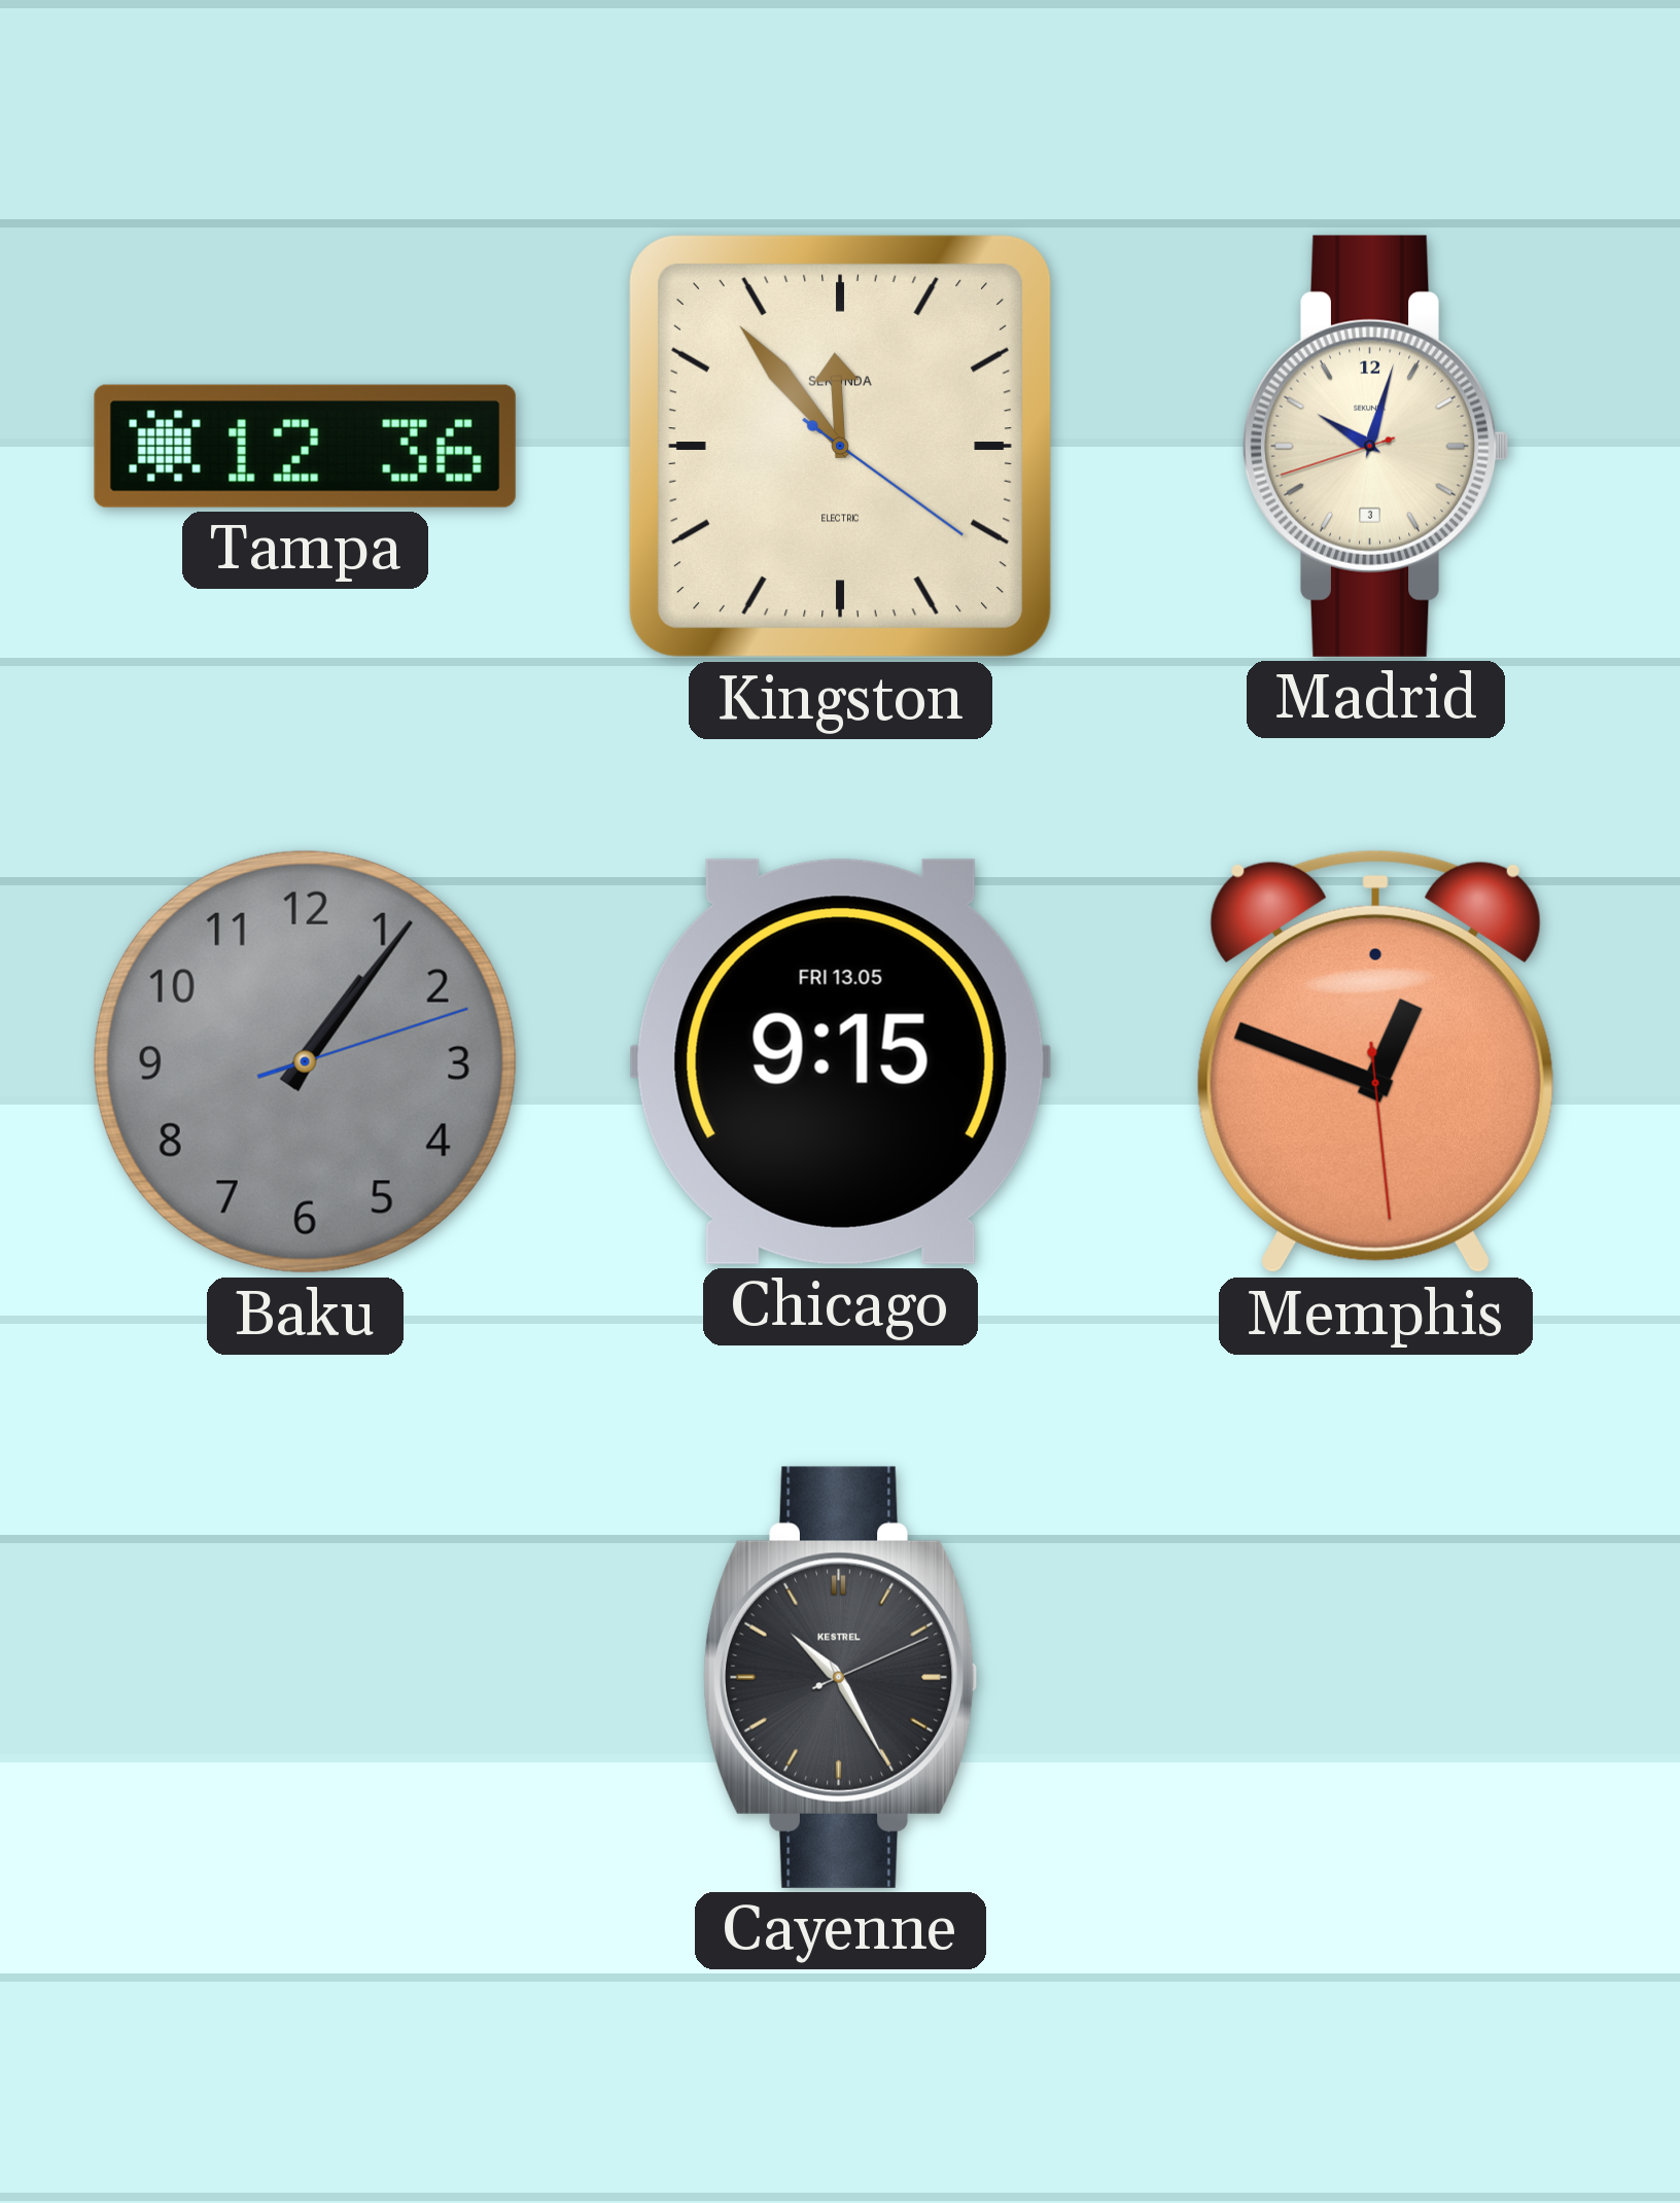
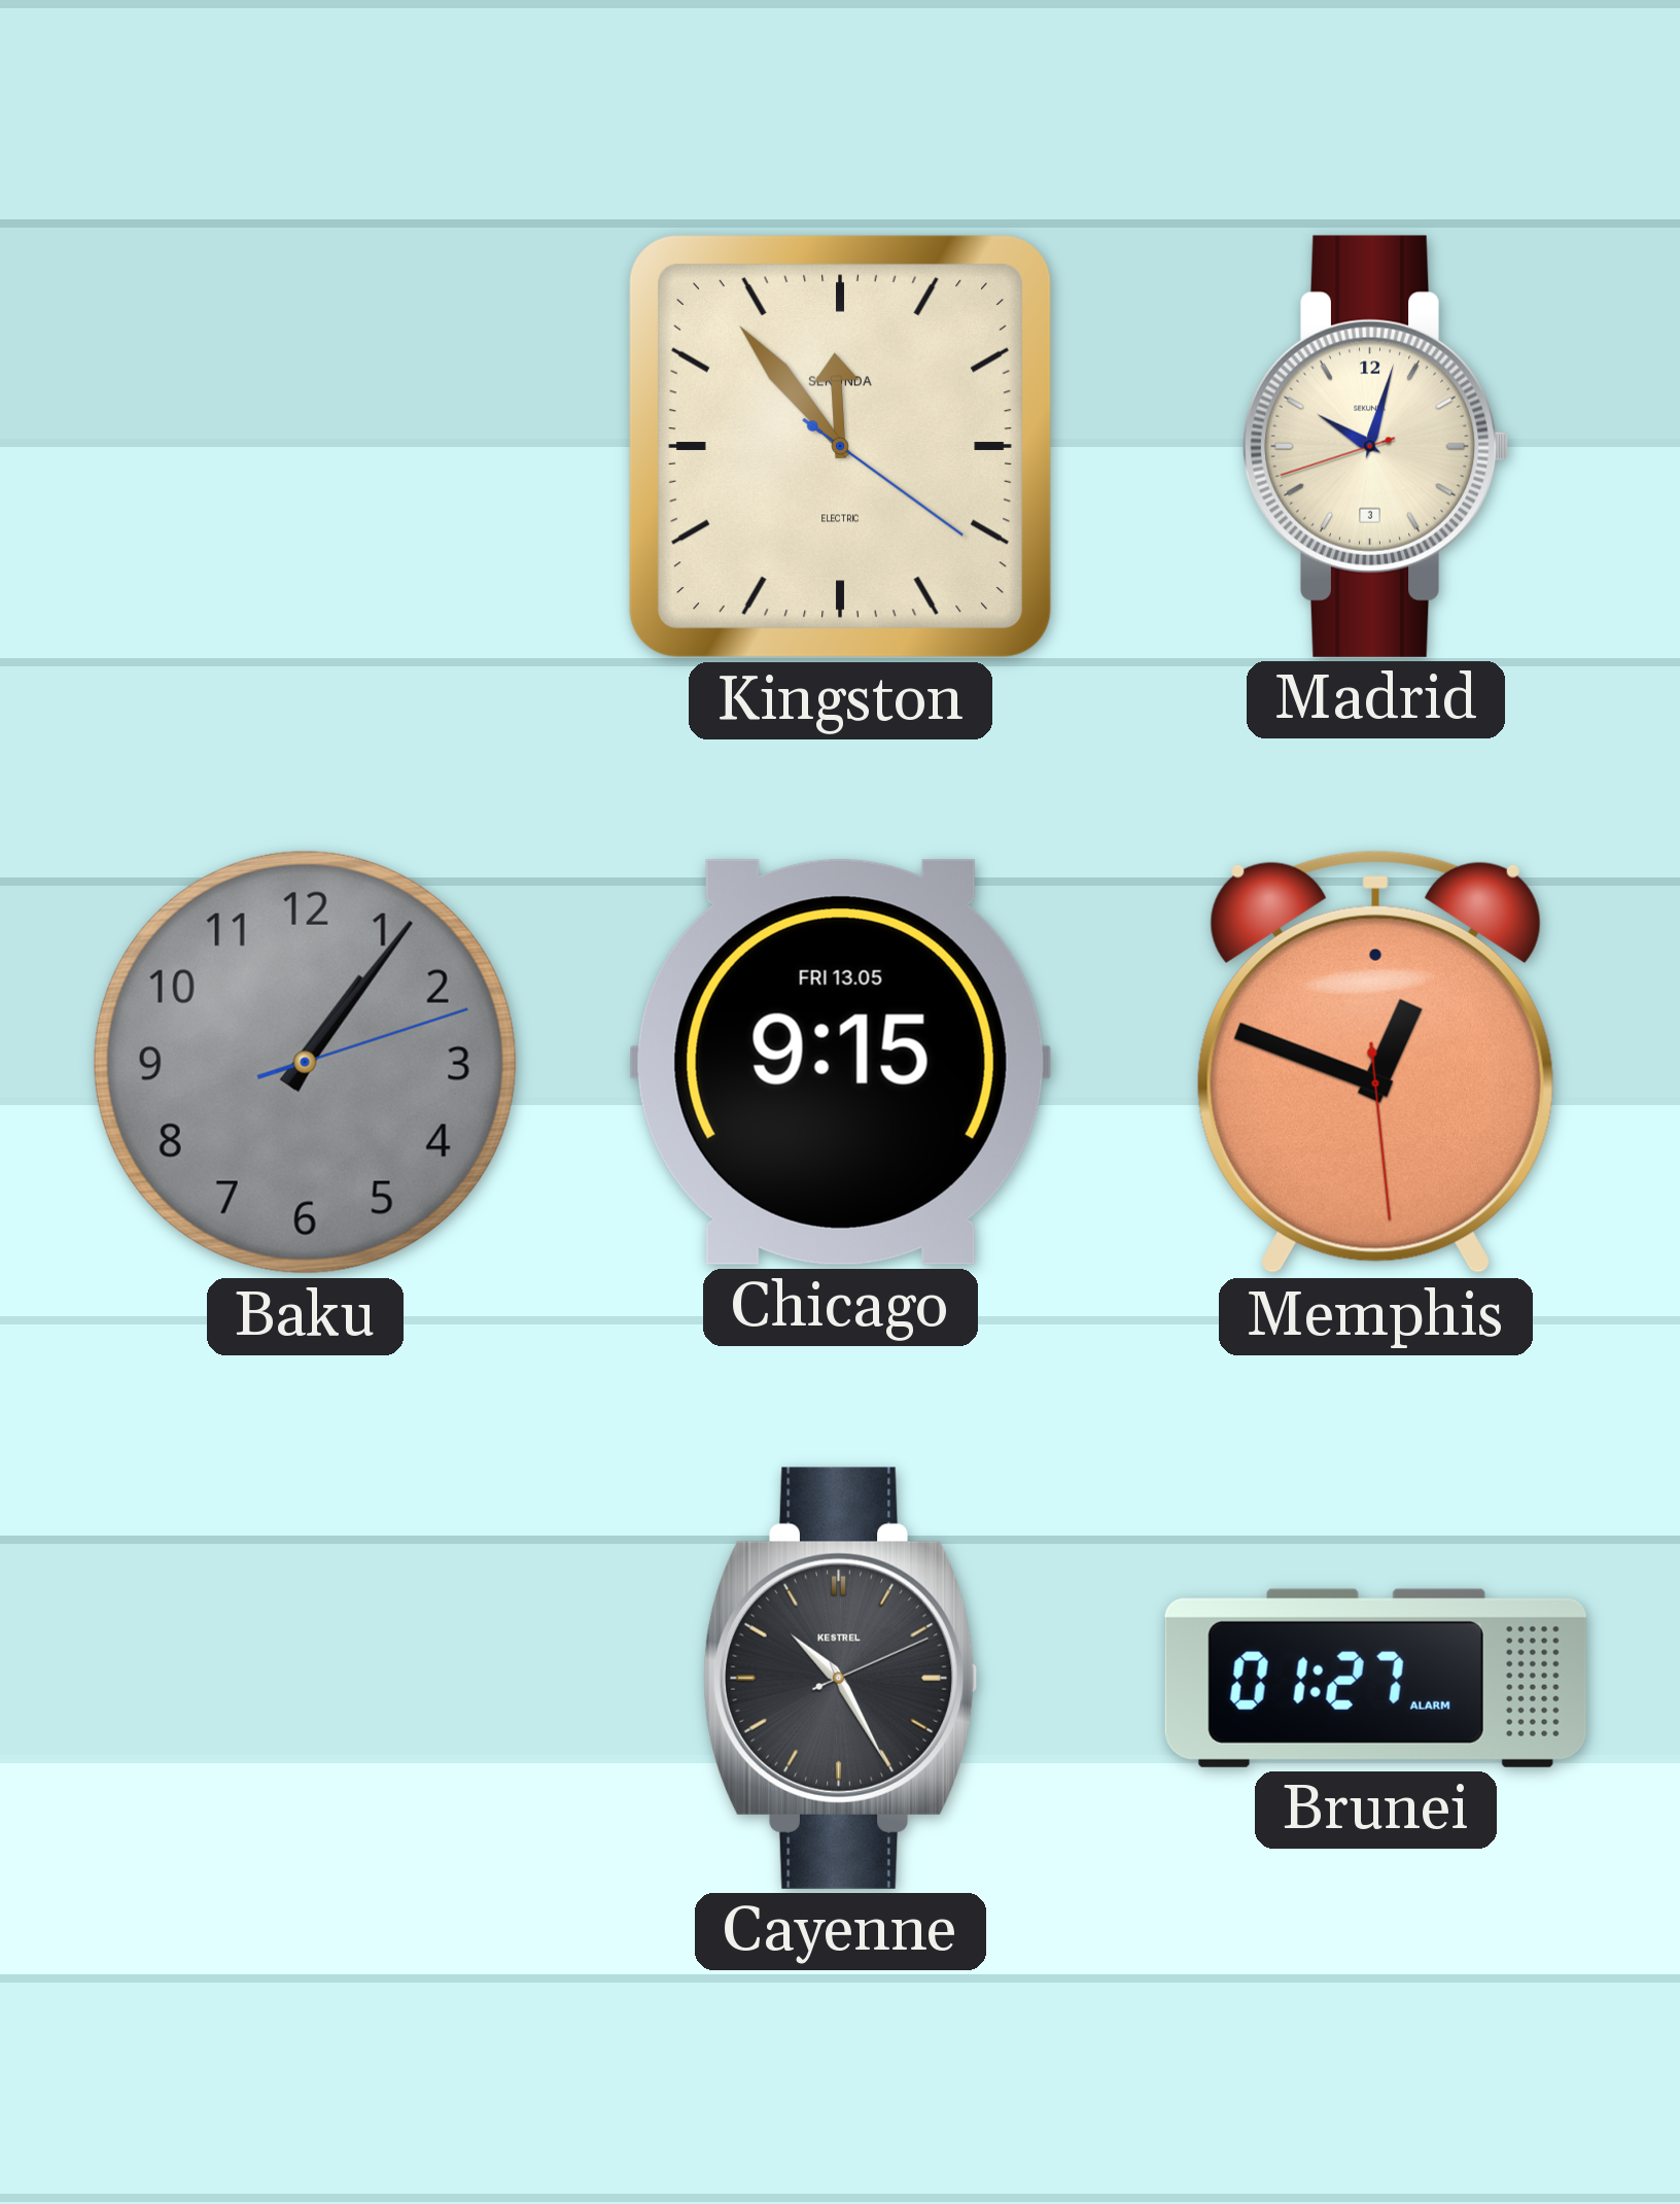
Tampa: 12:36 -> none
Brunei: none -> 01:27
